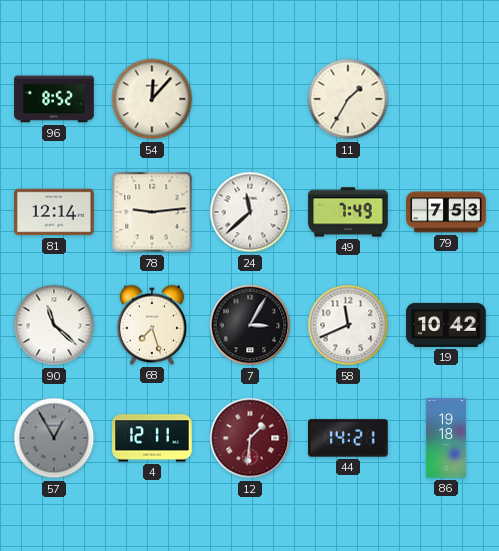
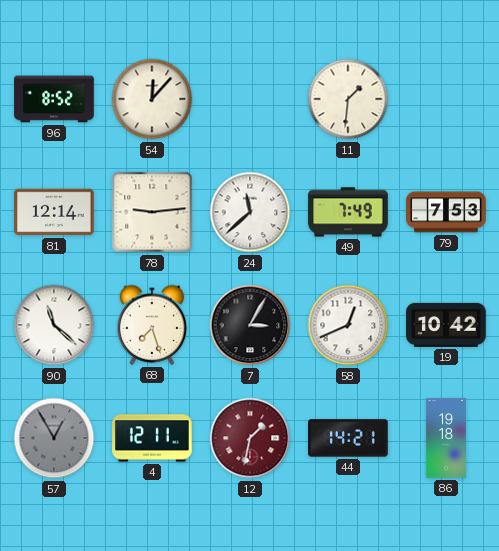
11: 1:35 -> 1:31
58: 11:41 -> 12:41
12: 1:31 -> 1:32
